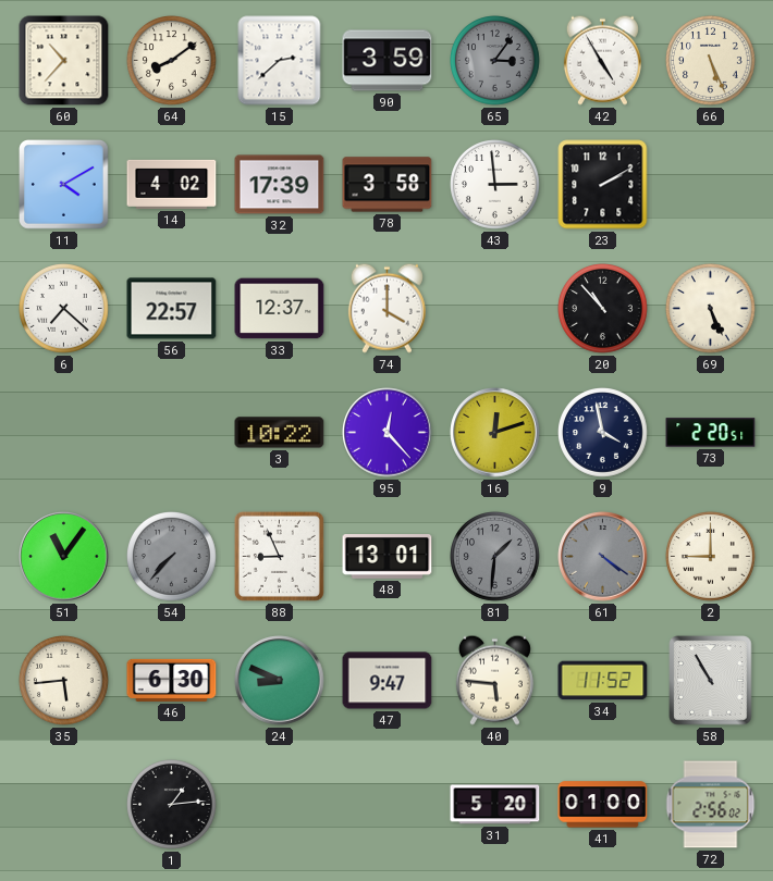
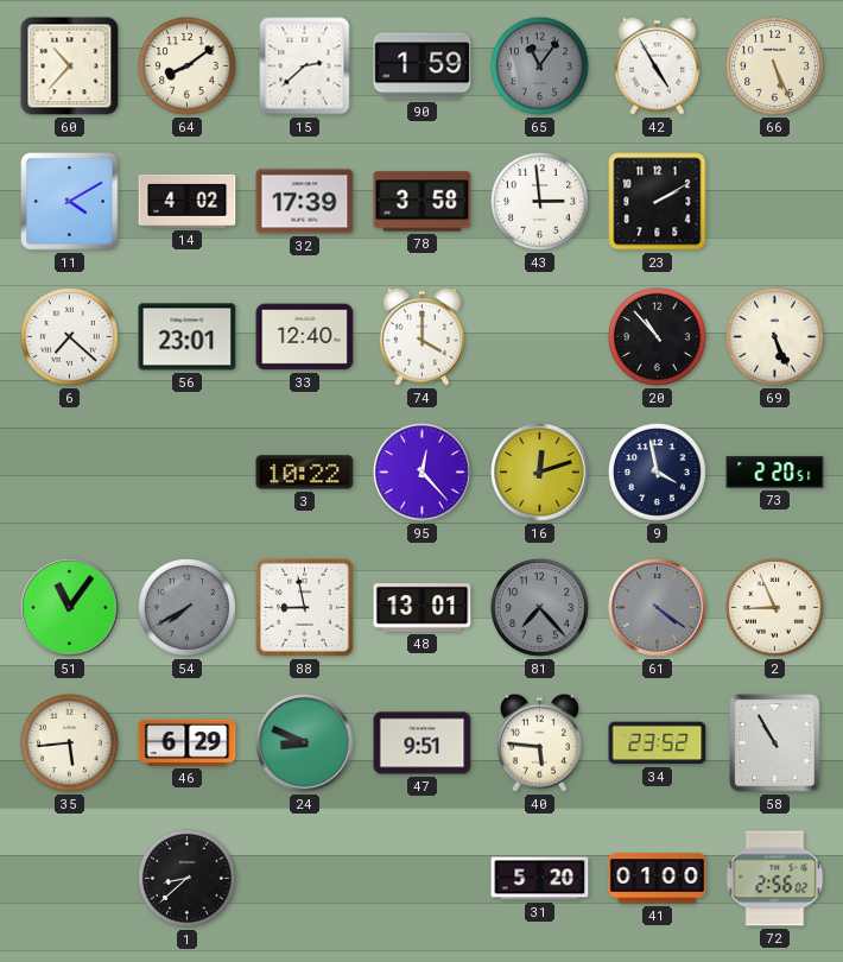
90: 3:59 -> 1:59
65: 3:06 -> 11:06
56: 22:57 -> 23:01
33: 12:37 -> 12:40
54: 7:37 -> 7:40
88: 8:56 -> 8:58
81: 1:31 -> 7:23
2: 9:00 -> 8:56
46: 6:30 -> 6:29
47: 9:47 -> 9:51
34: 11:52 -> 23:52
1: 1:14 -> 8:38
